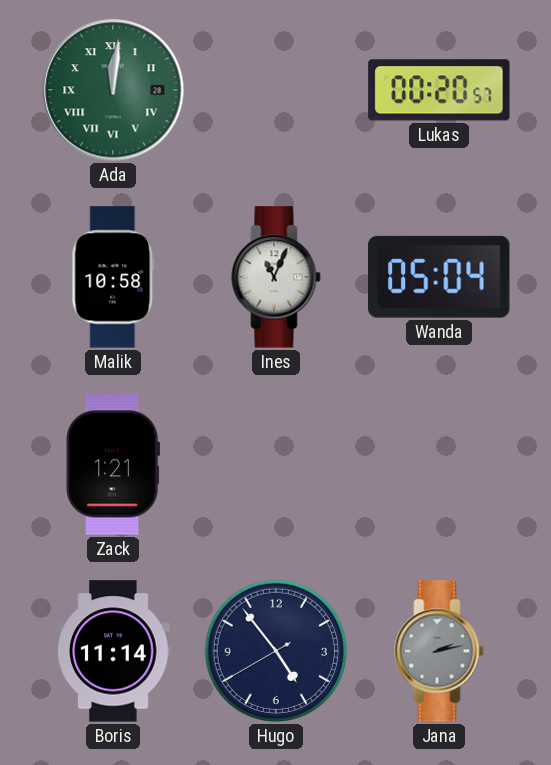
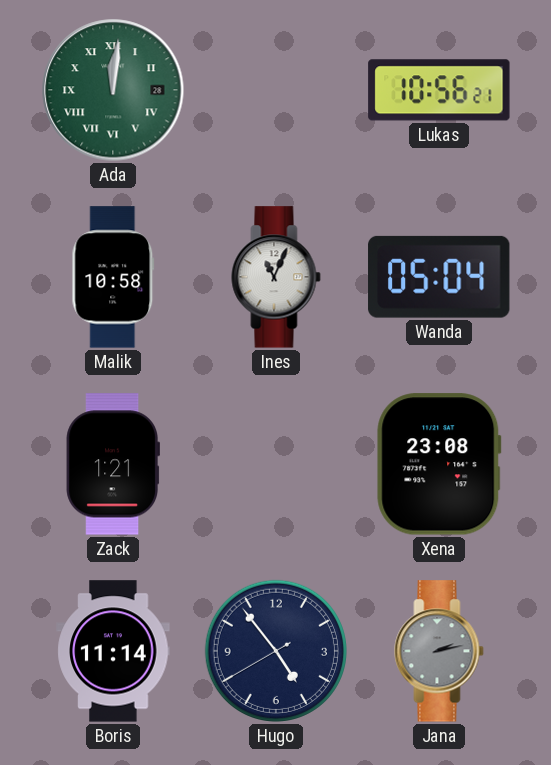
Lukas: 00:20 -> 10:56
Xena: none -> 23:08
